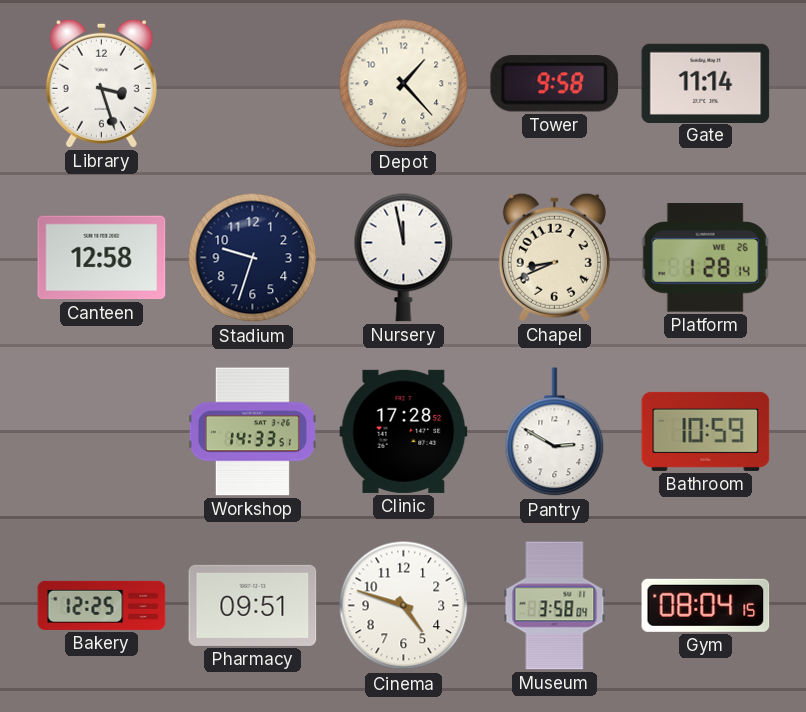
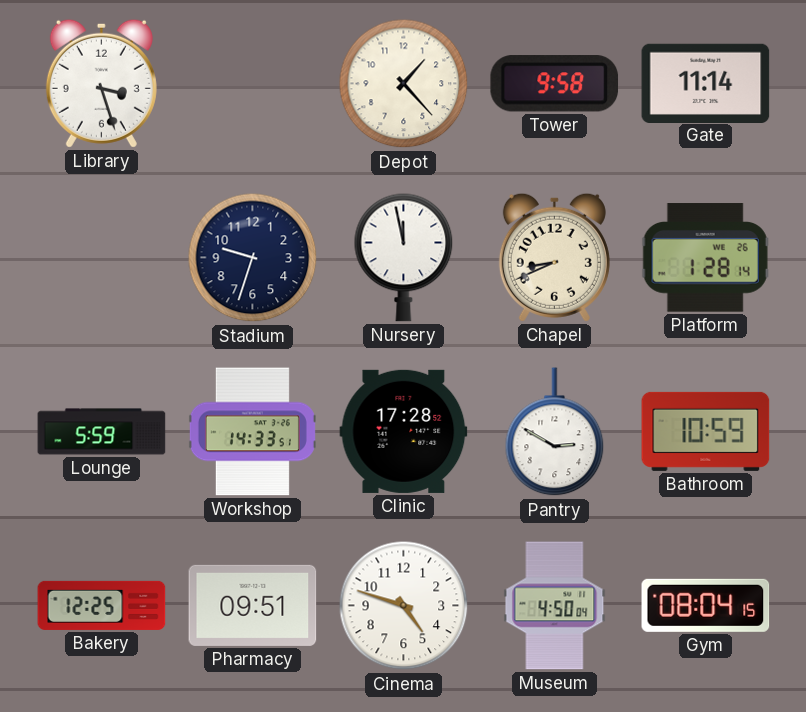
Canteen: 12:58 -> none
Lounge: none -> 5:59
Museum: 3:58 -> 4:50
